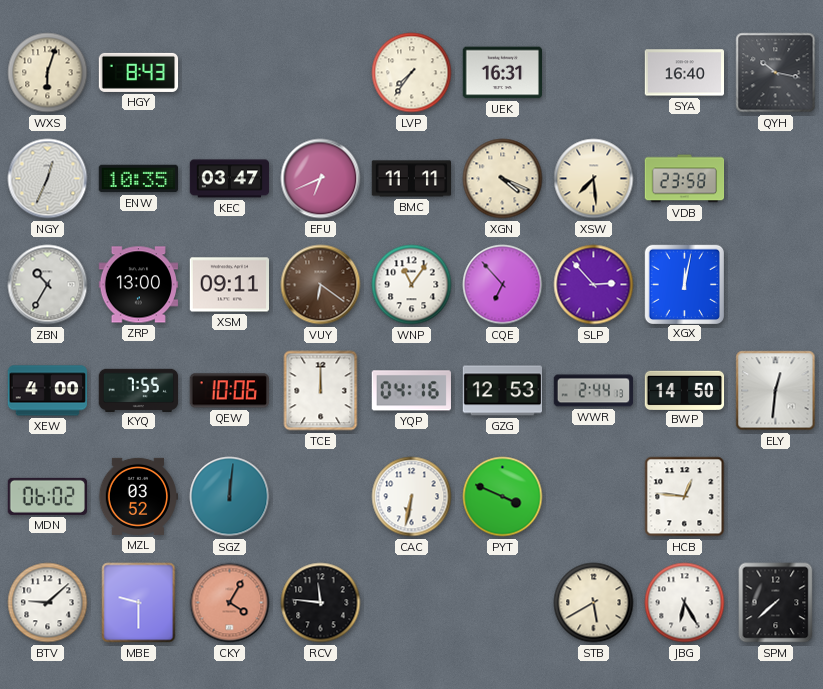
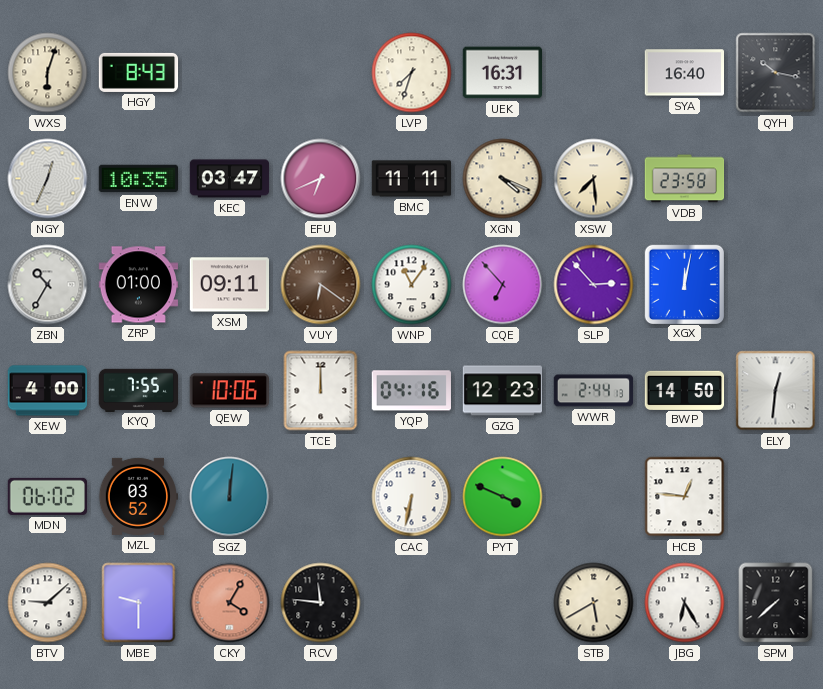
LVP: 7:36 -> 7:33
ZRP: 13:00 -> 01:00
GZG: 12:53 -> 12:23
